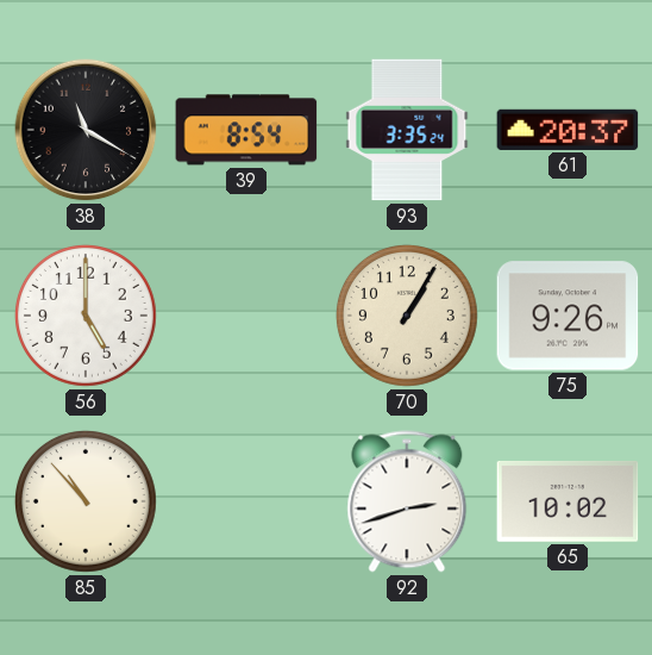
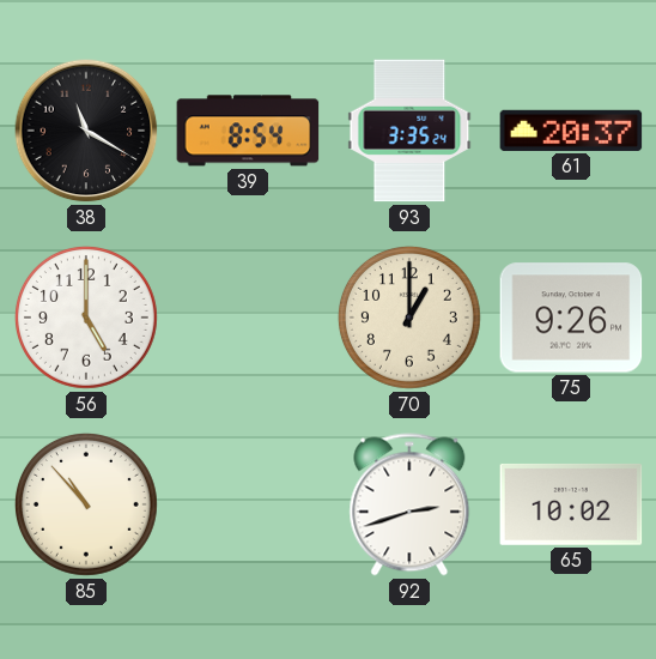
70: 1:05 -> 1:00
